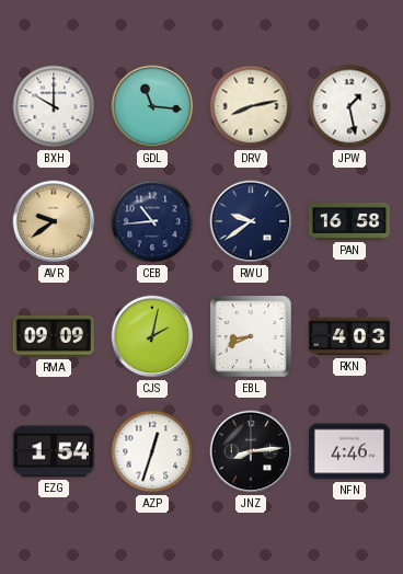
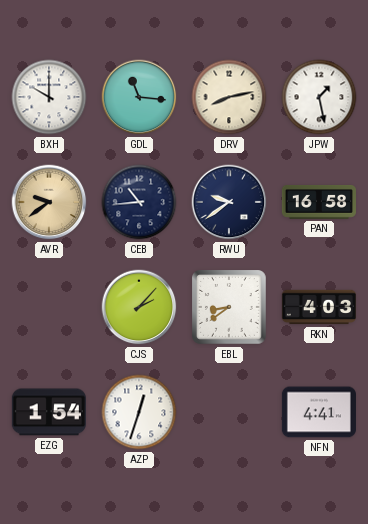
RMA: 09:09 -> none
CJS: 2:02 -> 2:07
EBL: 8:41 -> 8:39
JNZ: 8:14 -> none
NFN: 4:46 -> 4:41
